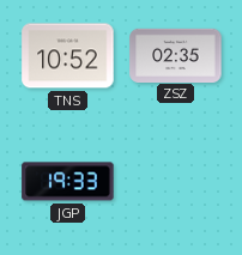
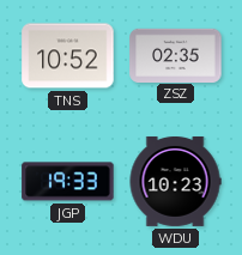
WDU: none -> 10:23
